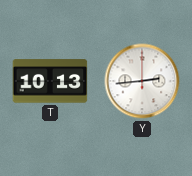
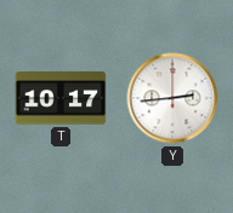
T: 10:13 -> 10:17
